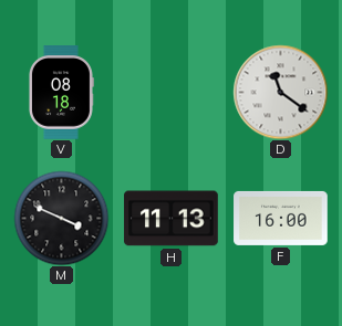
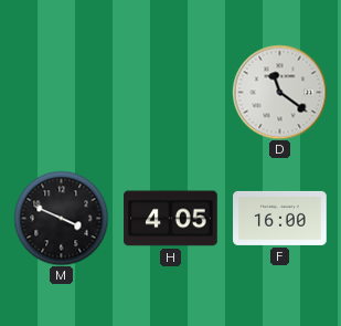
V: 08:18 -> none
H: 11:13 -> 4:05
